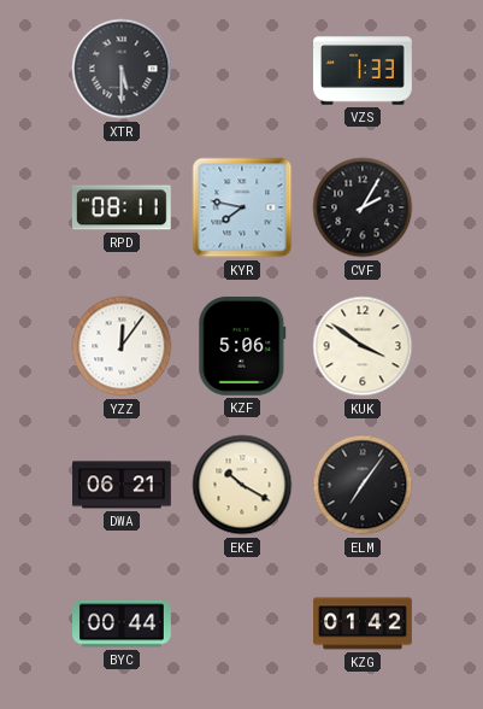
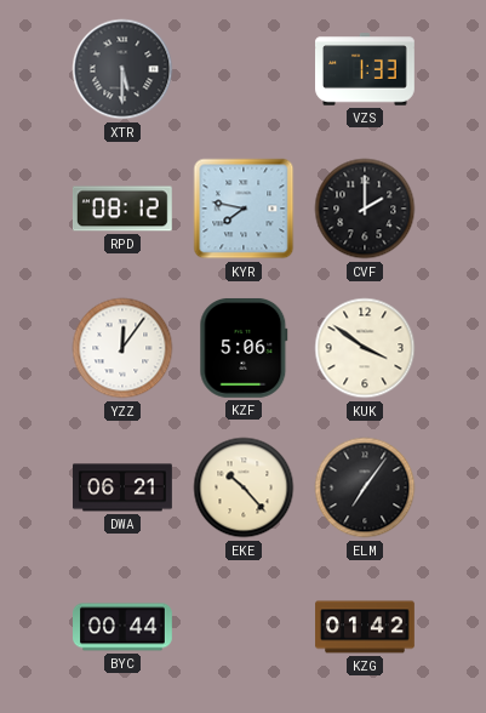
RPD: 08:11 -> 08:12
CVF: 2:05 -> 2:00
EKE: 10:20 -> 10:23
